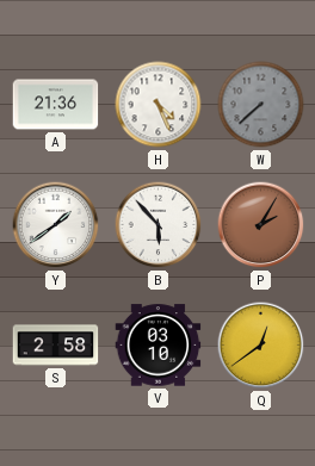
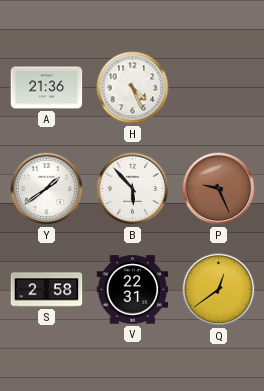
W: 7:38 -> none
P: 2:05 -> 9:26
V: 03:10 -> 22:31
